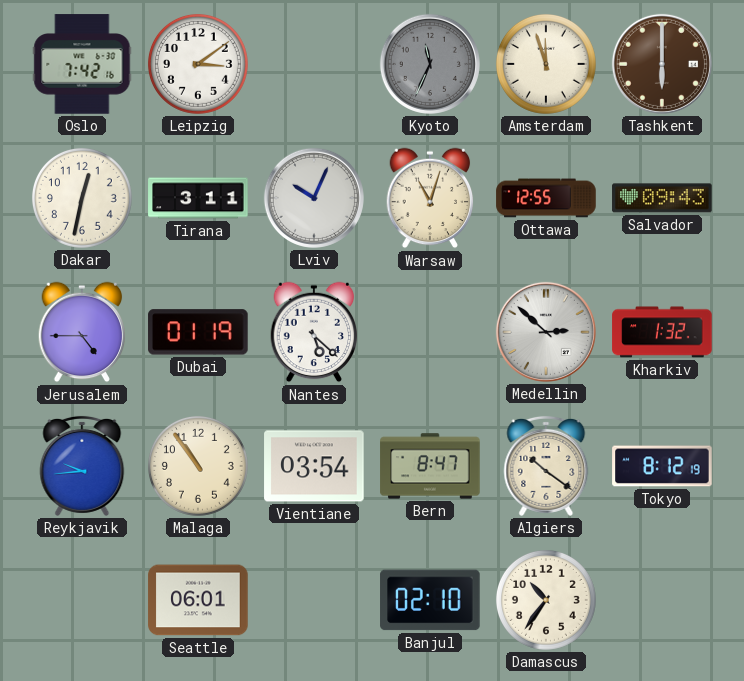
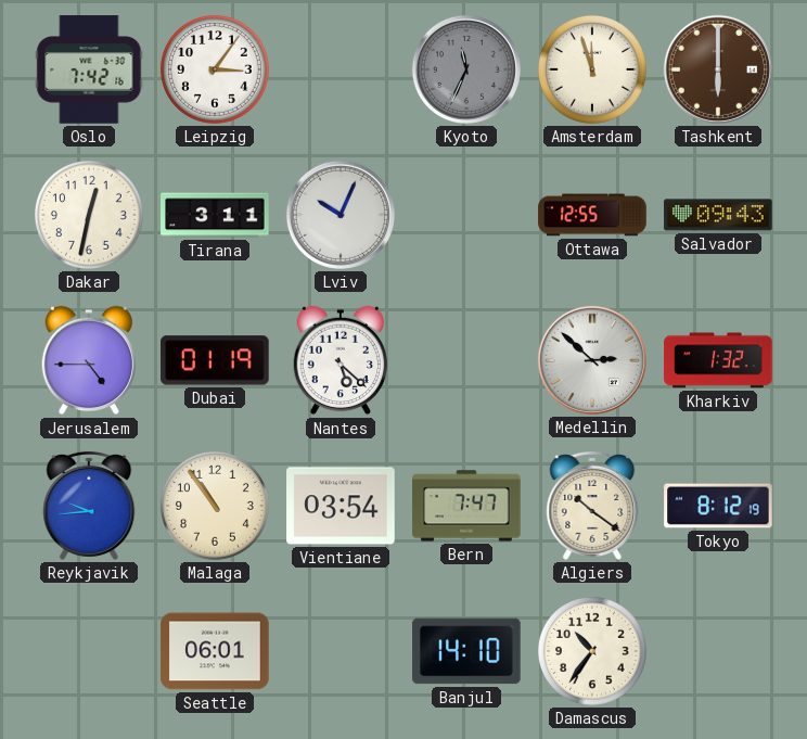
Leipzig: 3:09 -> 3:06
Warsaw: 11:03 -> none
Bern: 8:47 -> 7:47
Banjul: 02:10 -> 14:10
